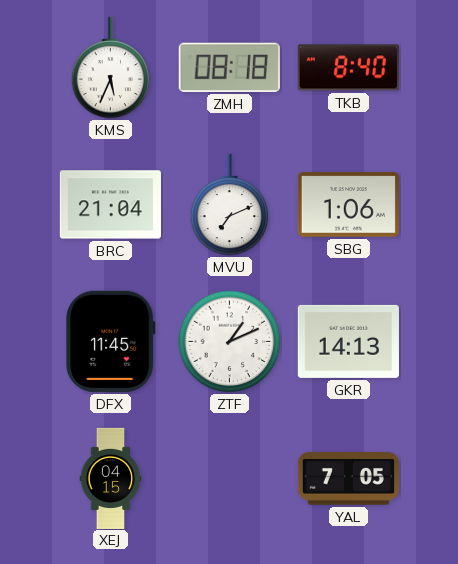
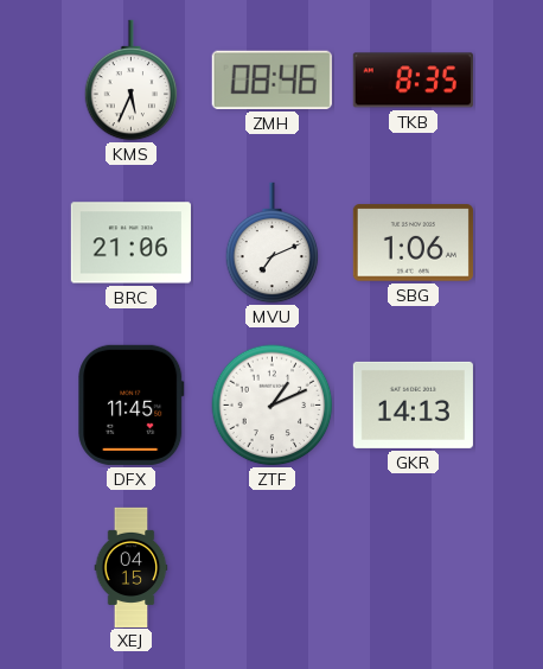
ZMH: 08:18 -> 08:46
TKB: 8:40 -> 8:35
BRC: 21:04 -> 21:06
YAL: 7:05 -> none
